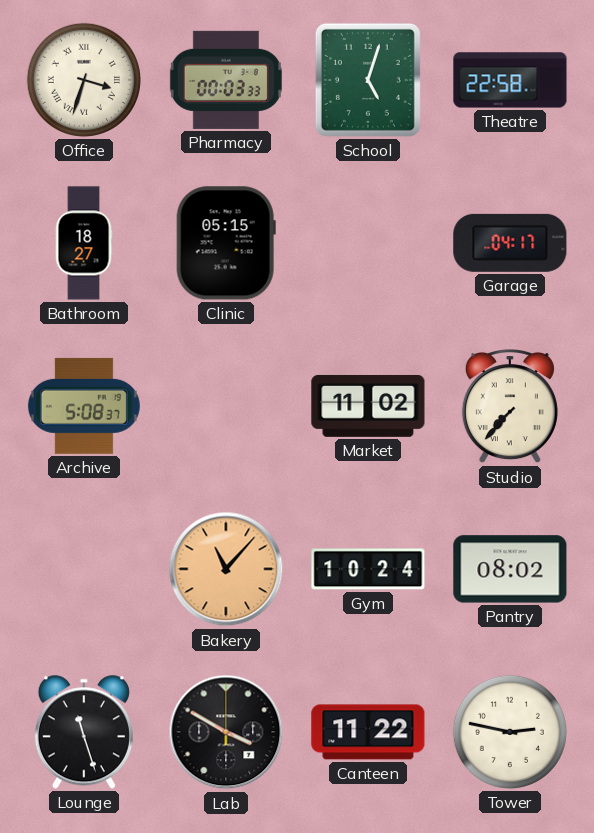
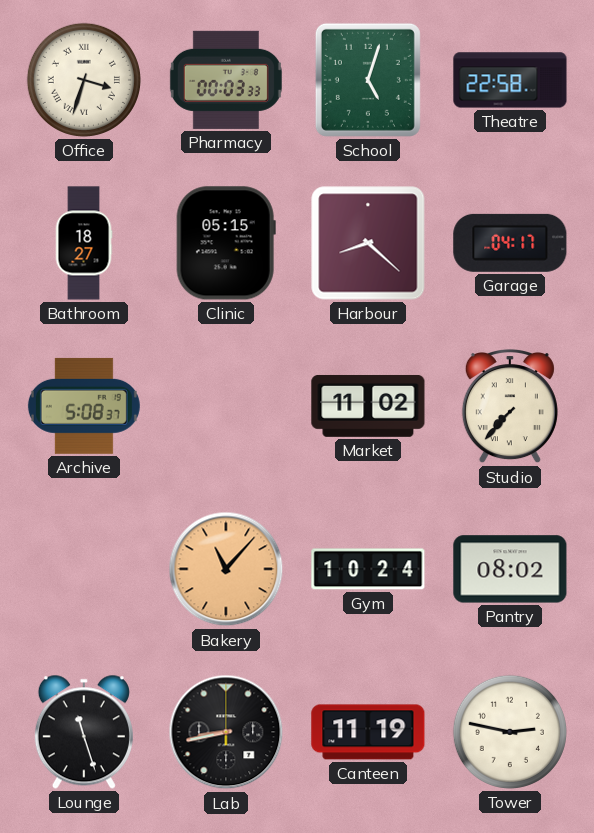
Harbour: none -> 8:22
Lab: 3:50 -> 8:43
Canteen: 11:22 -> 11:19
